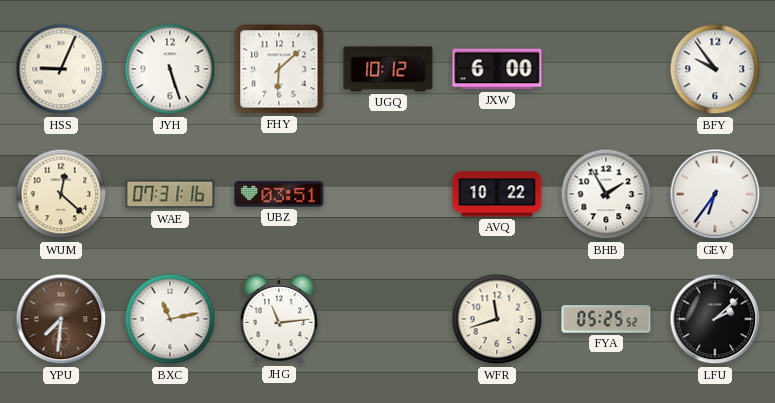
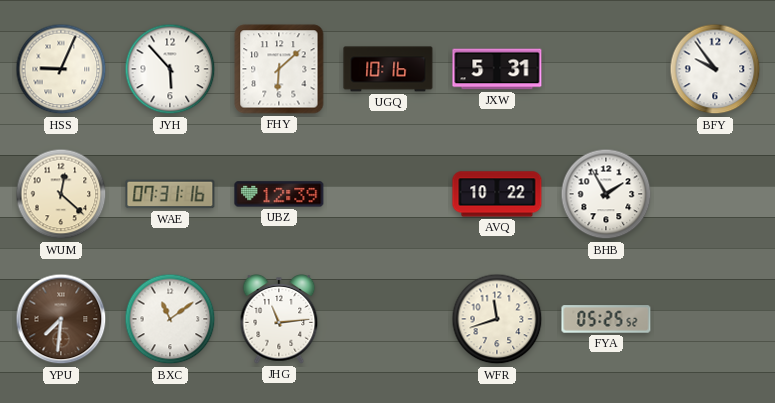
JYH: 5:27 -> 5:53
UGQ: 10:12 -> 10:16
JXW: 6:00 -> 5:31
UBZ: 03:51 -> 12:39
GEV: 6:36 -> none
BXC: 11:13 -> 11:09
LFU: 2:08 -> none
